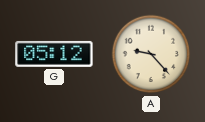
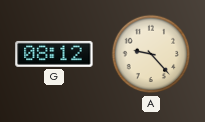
G: 05:12 -> 08:12
